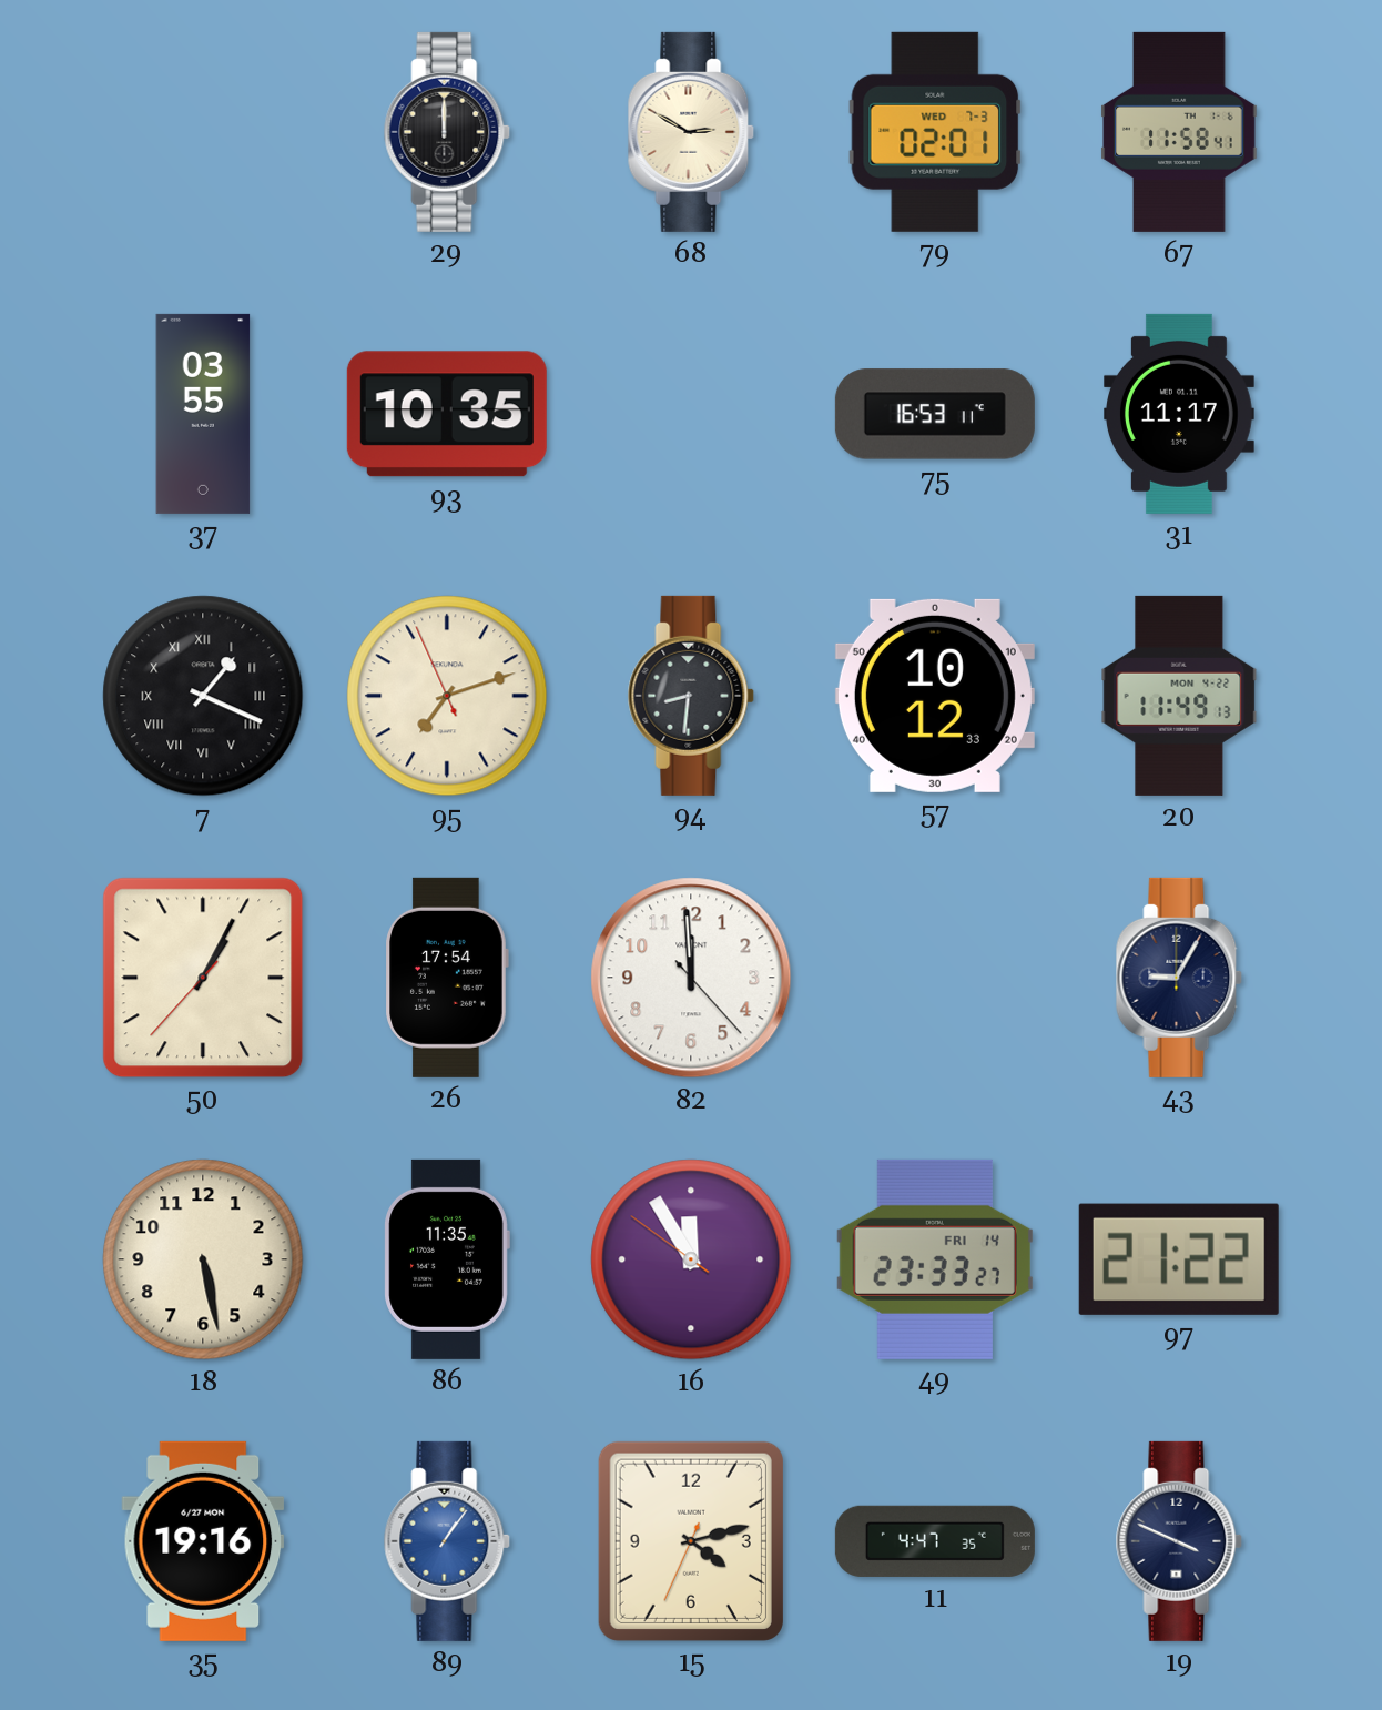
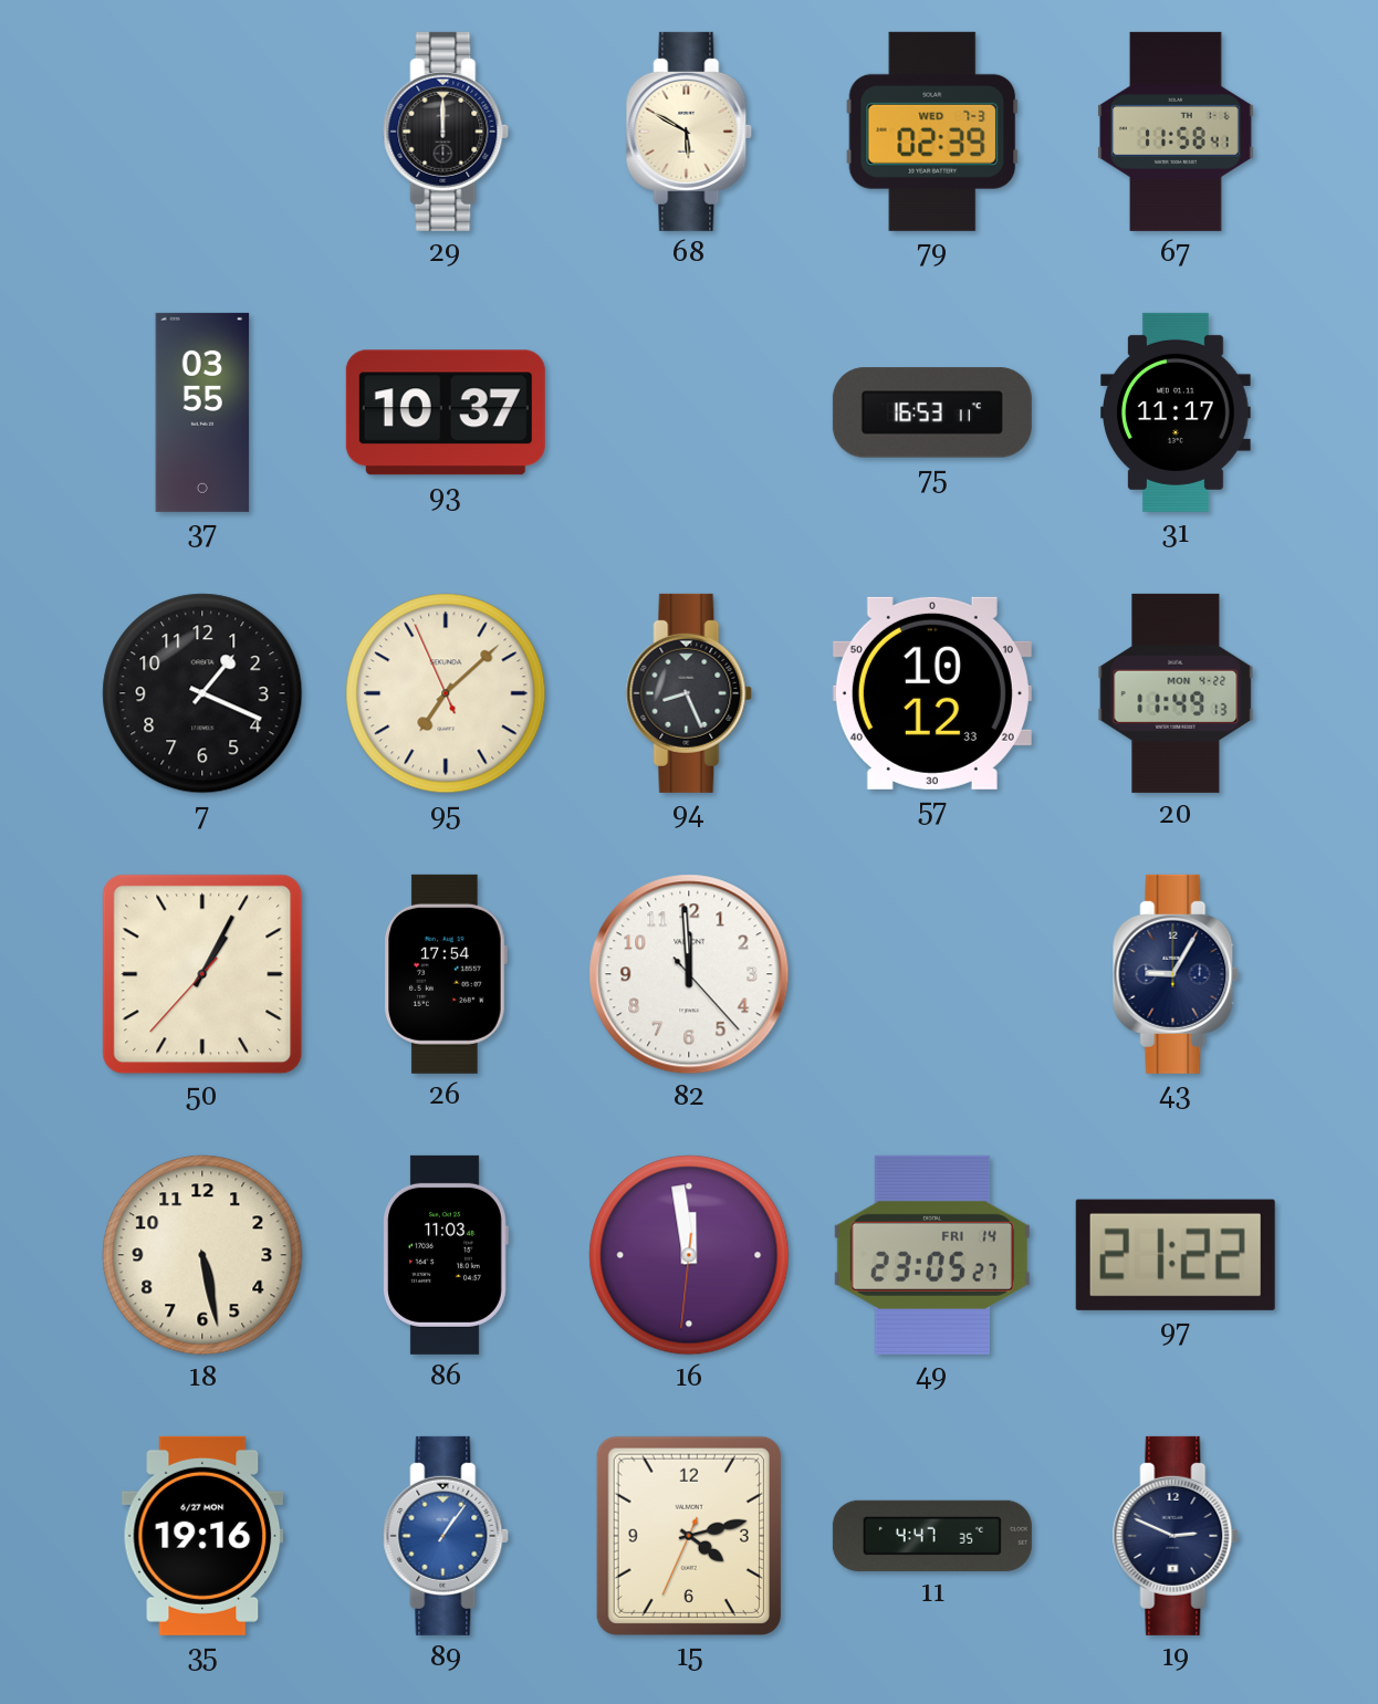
68: 2:50 -> 5:50
79: 02:01 -> 02:39
93: 10:35 -> 10:37
7 numerals: Roman -> Arabic
95: 7:11 -> 7:07
94: 8:31 -> 8:26
86: 11:35 -> 11:03
16: 11:54 -> 11:58
49: 23:33 -> 23:05
19: 3:49 -> 2:49
